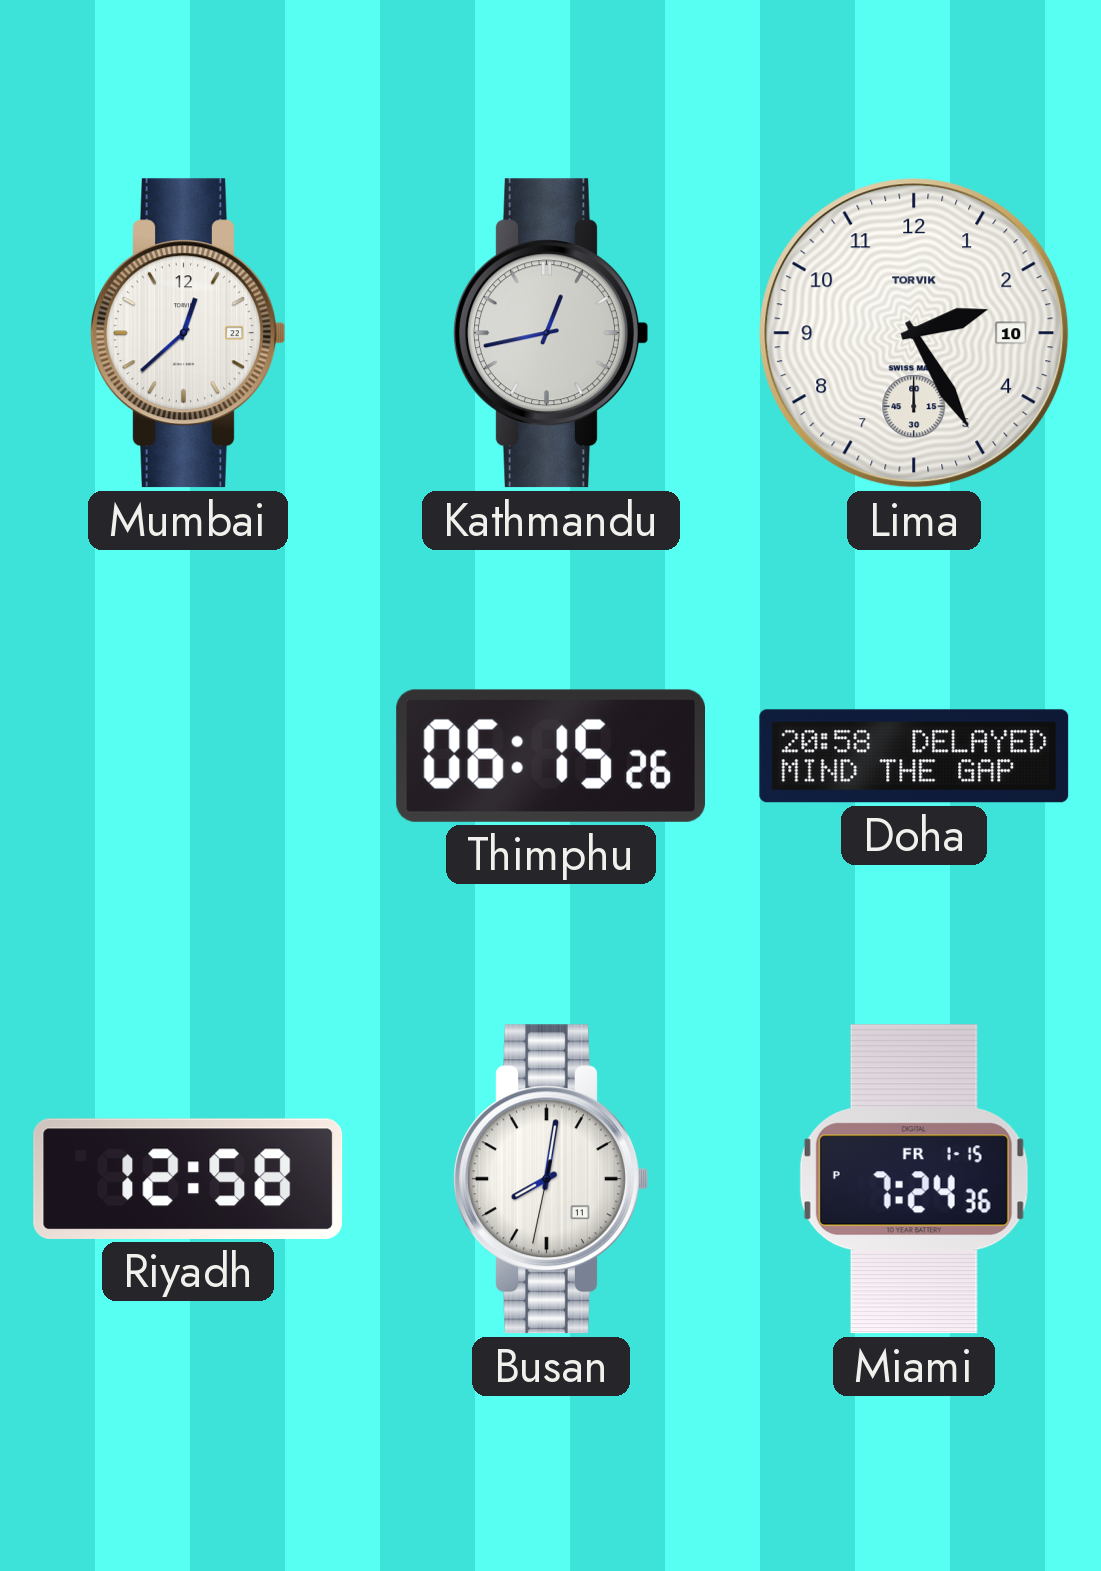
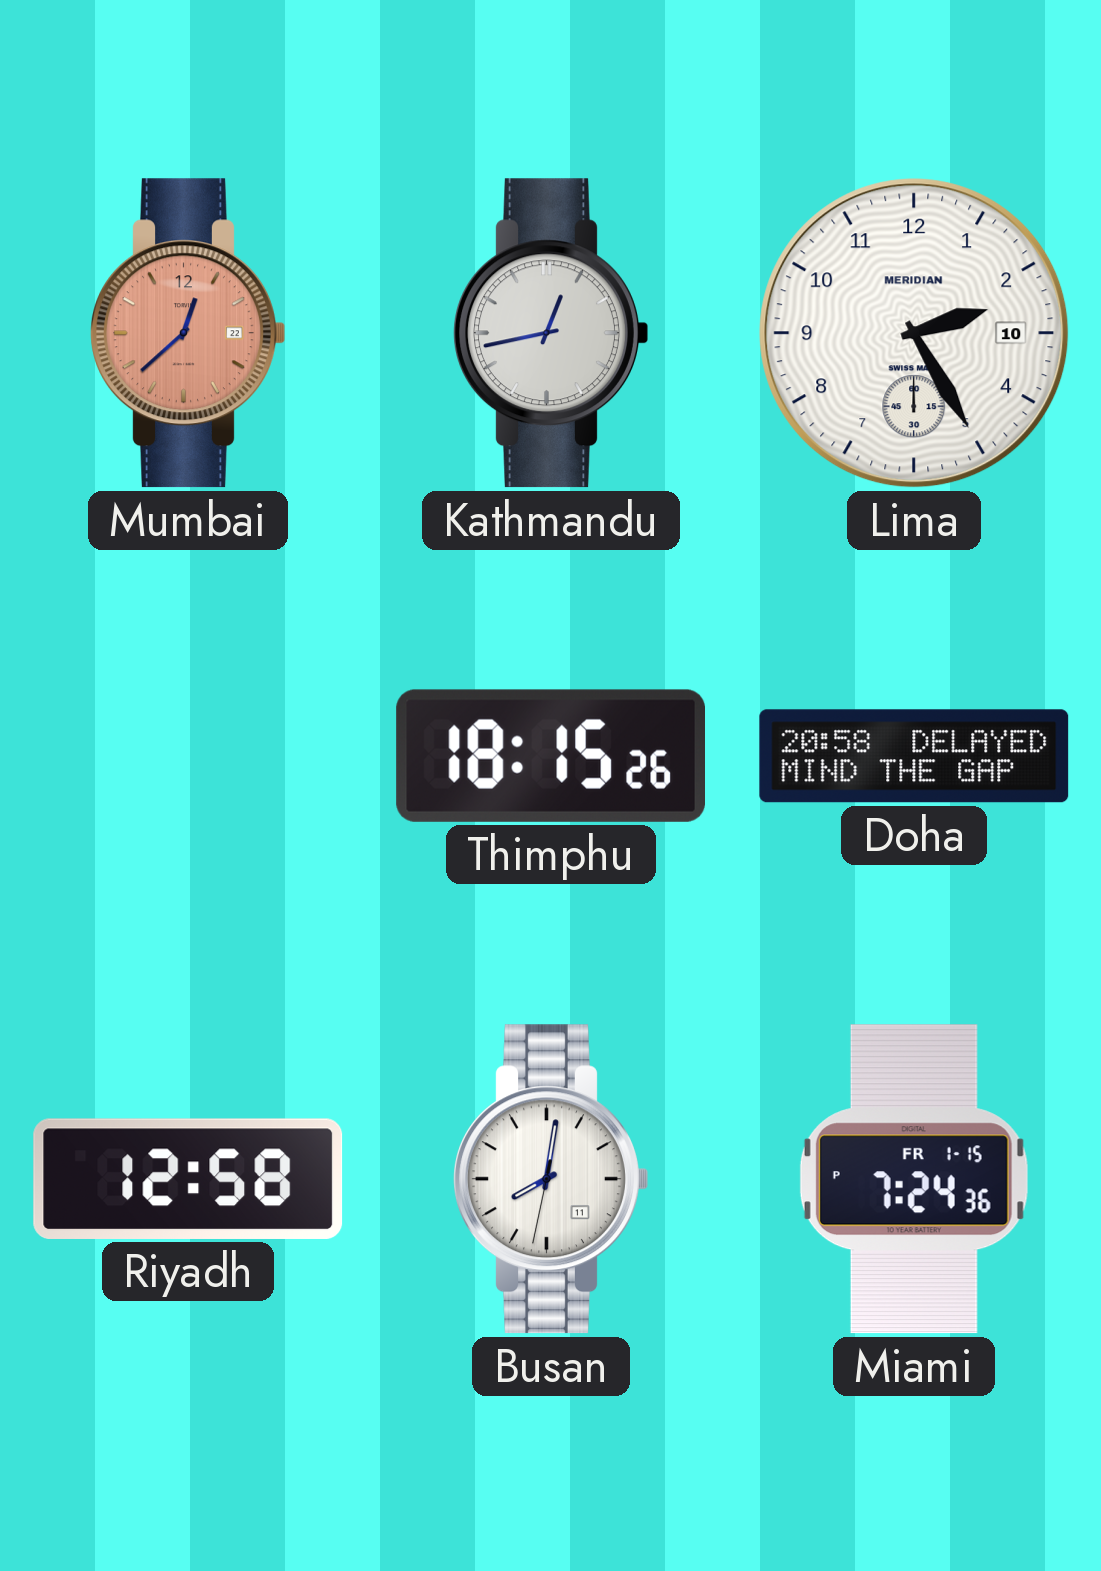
Mumbai dial: white -> salmon
Lima brand: TORVIK -> MERIDIAN
Thimphu: 06:15 -> 18:15
